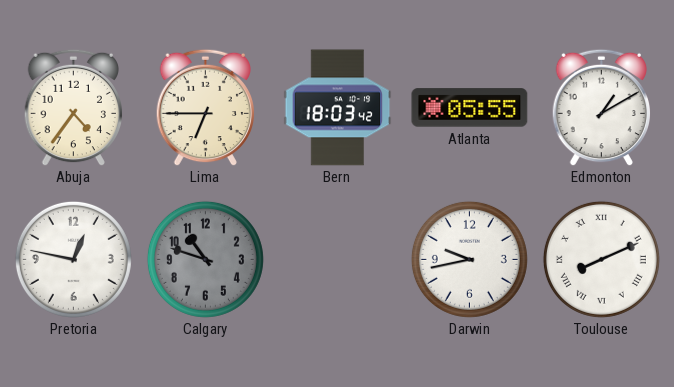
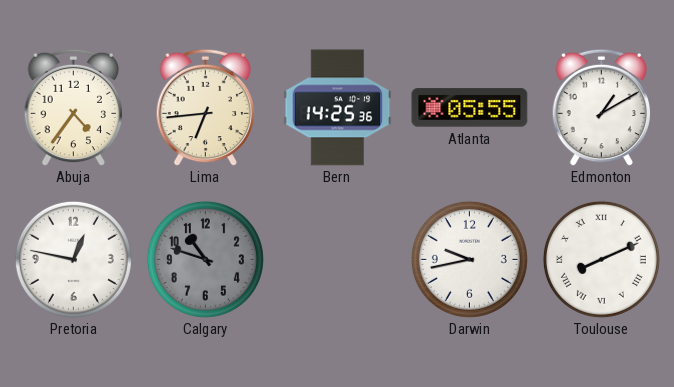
Lima: 6:45 -> 6:44
Bern: 18:03 -> 14:25
